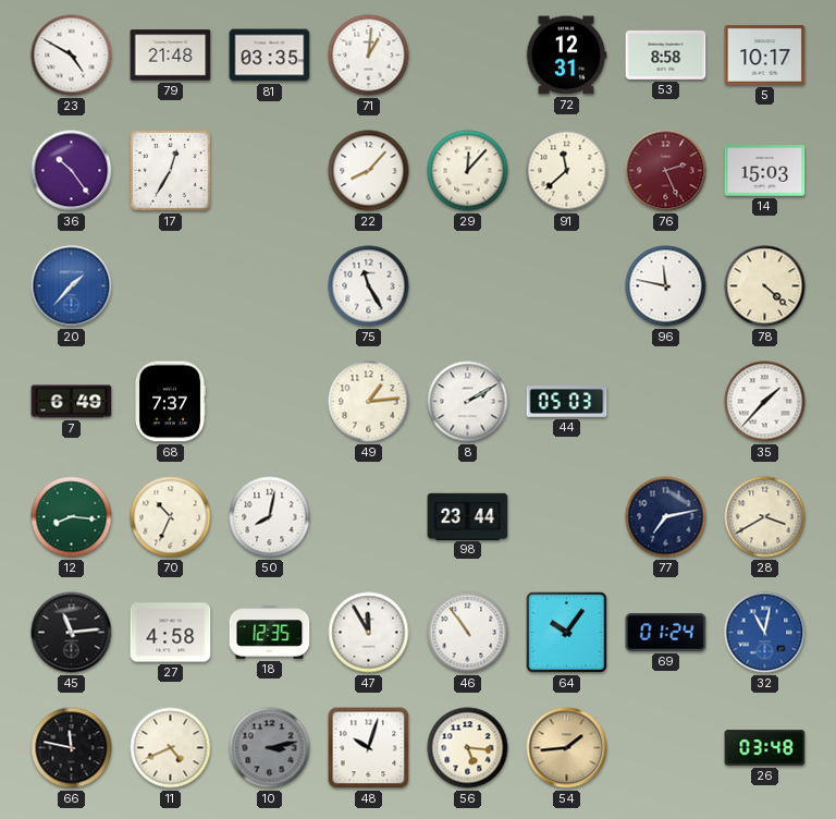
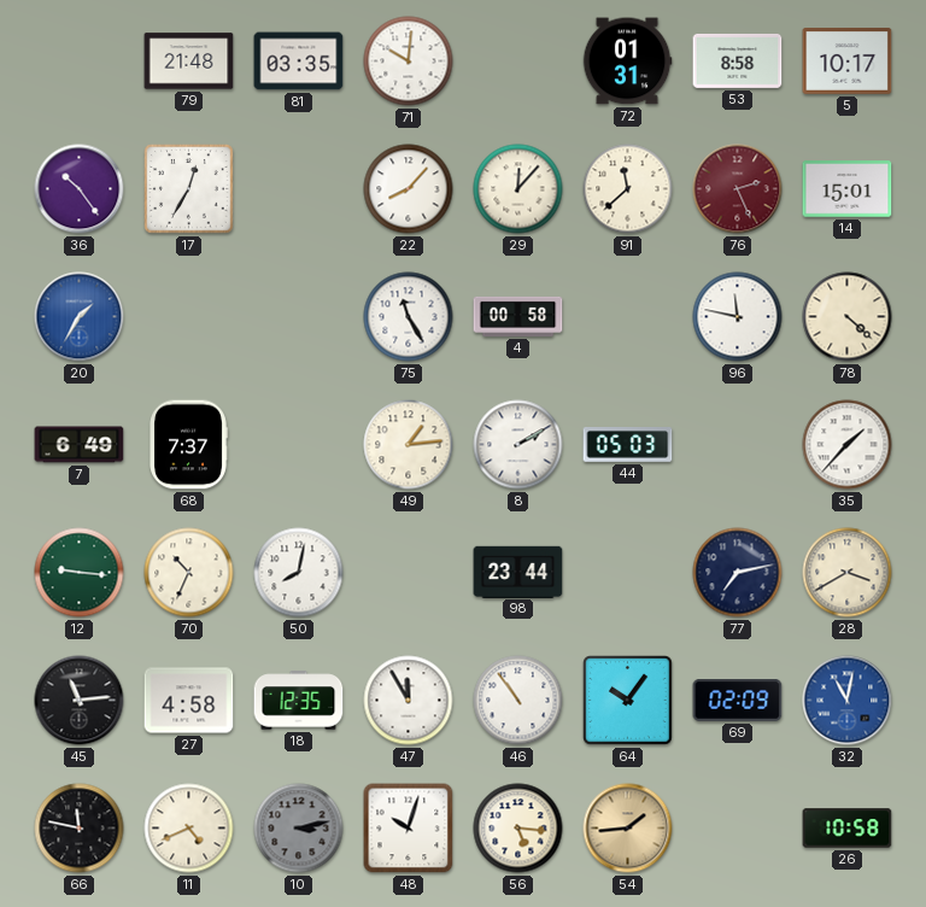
23: 4:50 -> none
71: 1:01 -> 10:01
72: 12:31 -> 01:31
14: 15:03 -> 15:01
20: 1:37 -> 1:35
4: none -> 00:58
12: 8:16 -> 9:16
69: 01:24 -> 02:09
26: 03:48 -> 10:58
